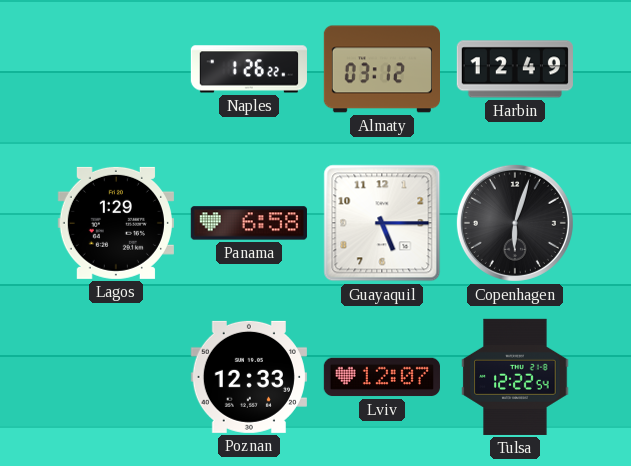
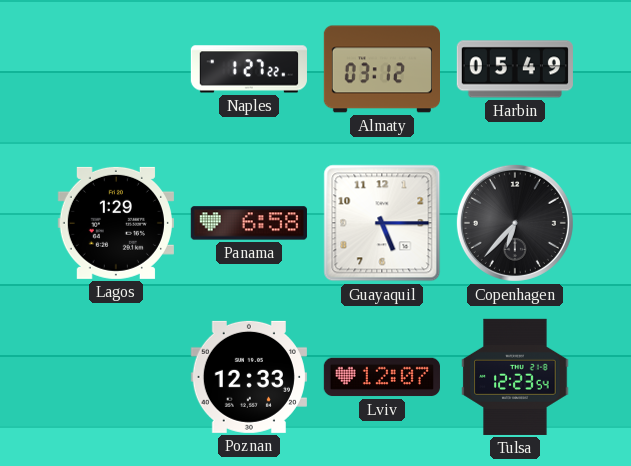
Naples: 1:26 -> 1:27
Harbin: 12:49 -> 05:49
Copenhagen: 6:03 -> 6:37
Tulsa: 12:22 -> 12:23
